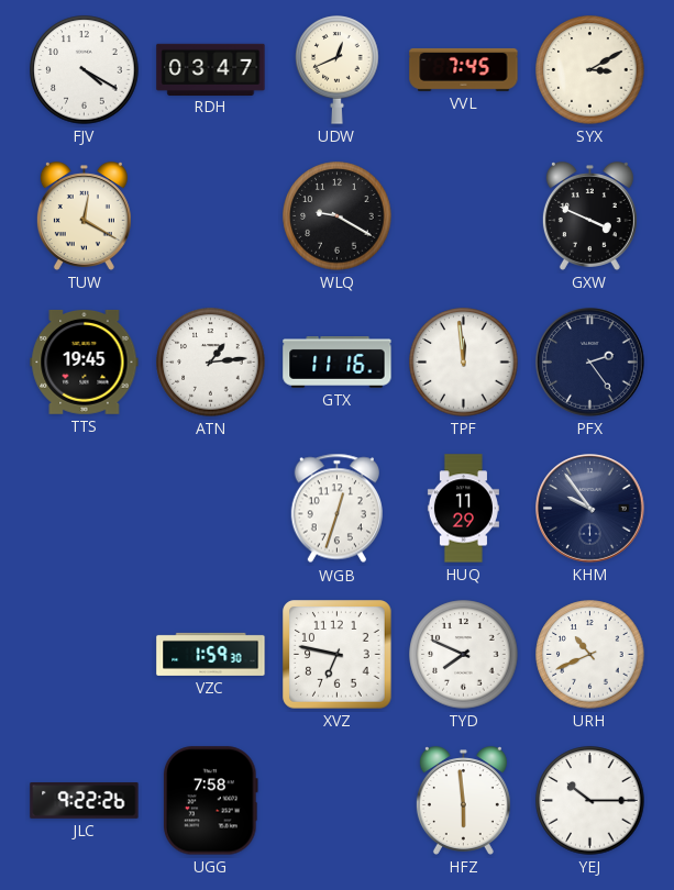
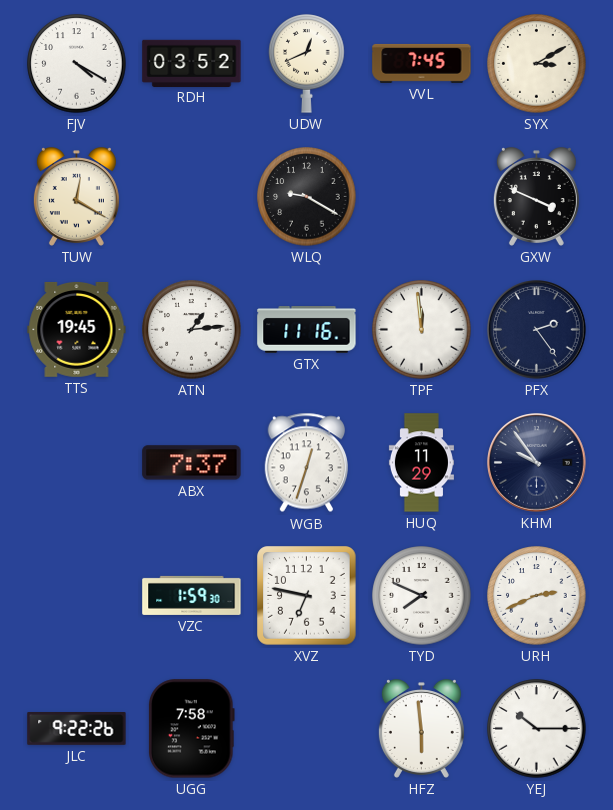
RDH: 03:47 -> 03:52
ABX: none -> 7:37
URH: 10:41 -> 2:41
